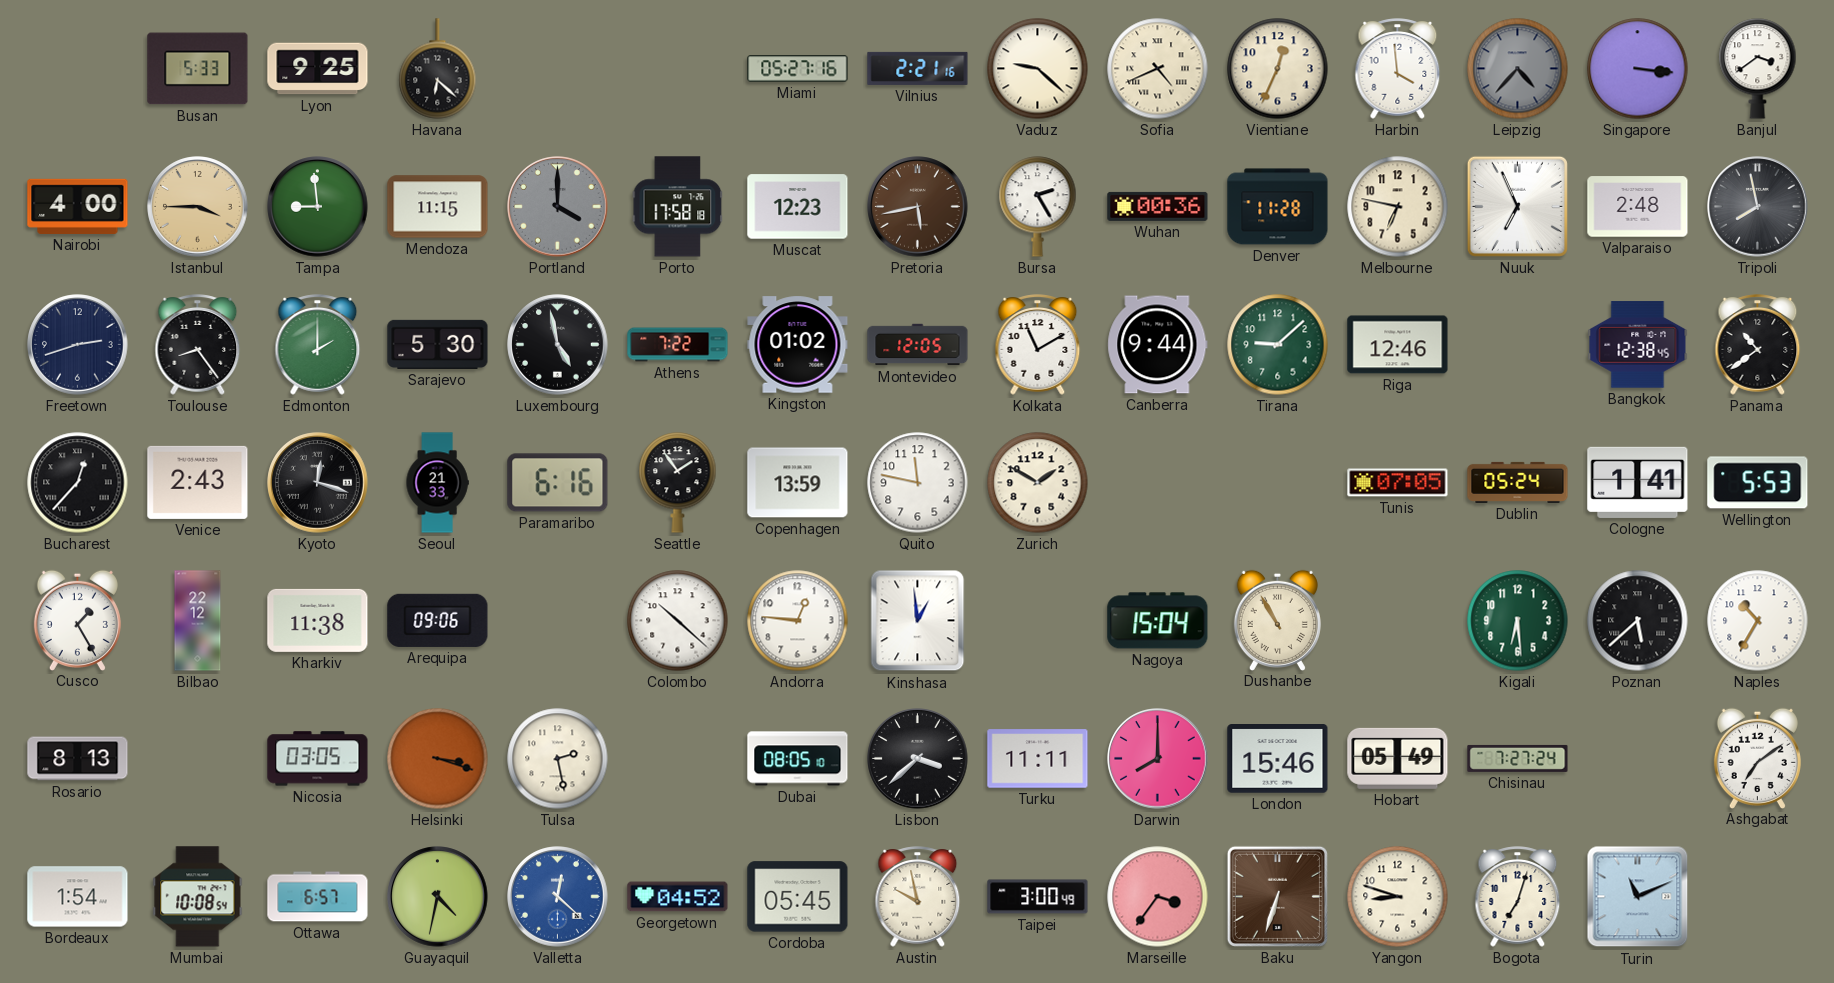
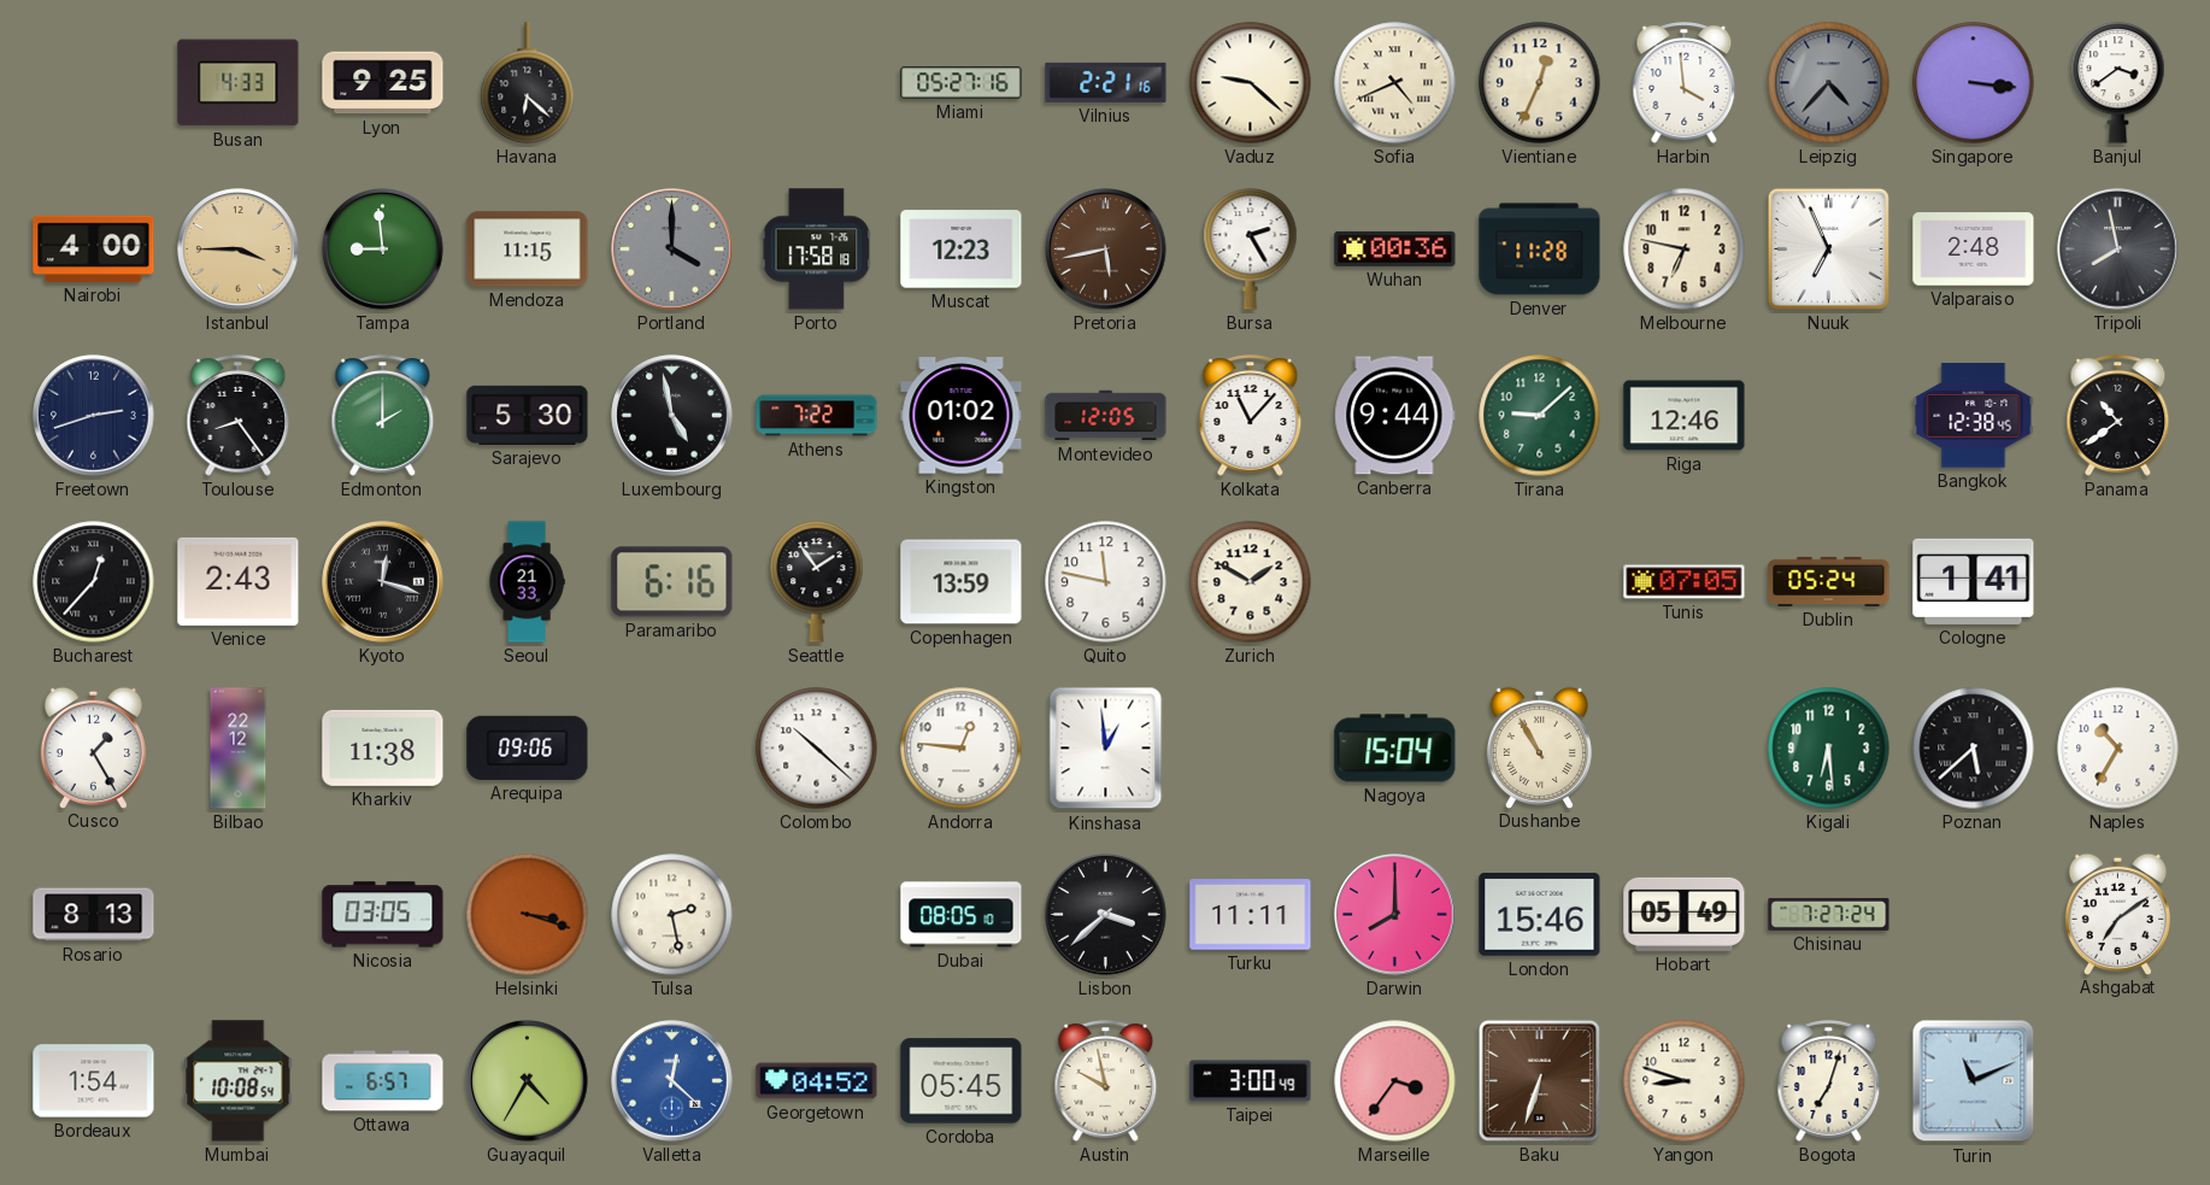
Busan: 5:33 -> 4:33
Kolkata: 11:10 -> 11:07
Wellington: 5:53 -> none
Guayaquil: 4:32 -> 4:35
